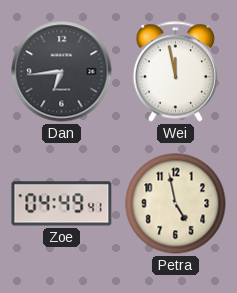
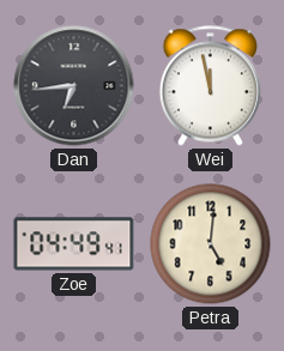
Petra: 4:58 -> 5:01
